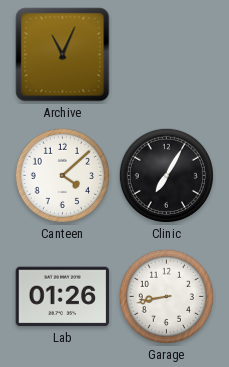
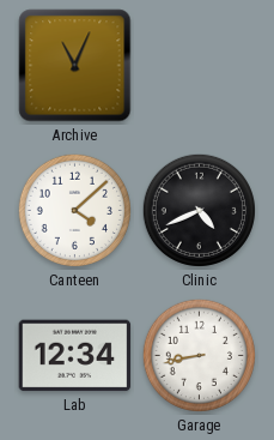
Clinic: 7:05 -> 4:41
Lab: 01:26 -> 12:34
